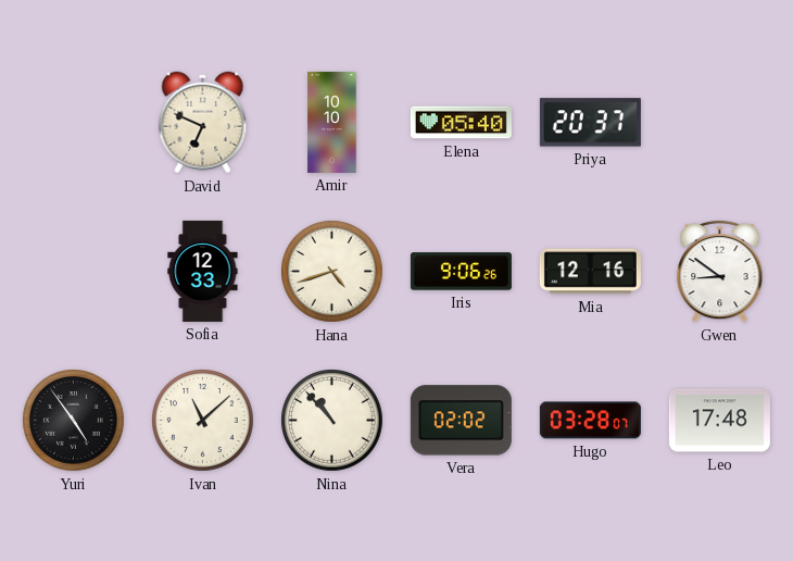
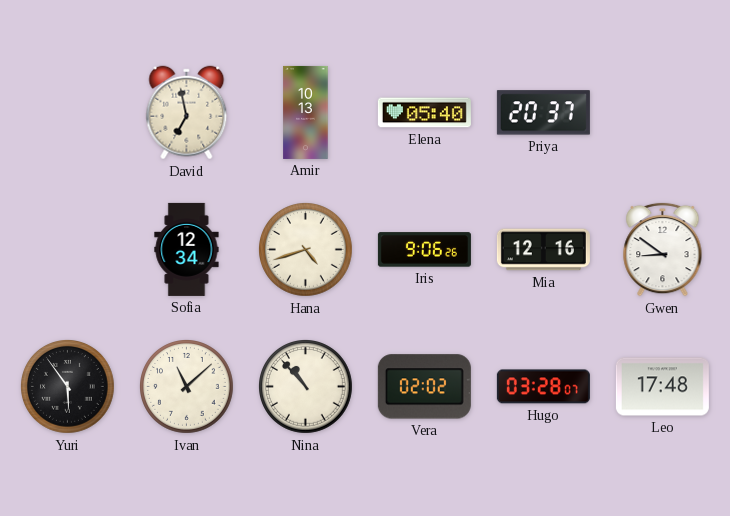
David: 6:49 -> 6:58
Amir: 10:10 -> 10:13
Sofia: 12:33 -> 12:34
Yuri: 4:54 -> 5:54
